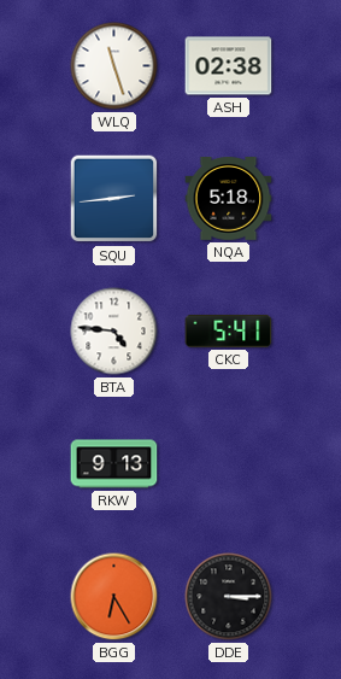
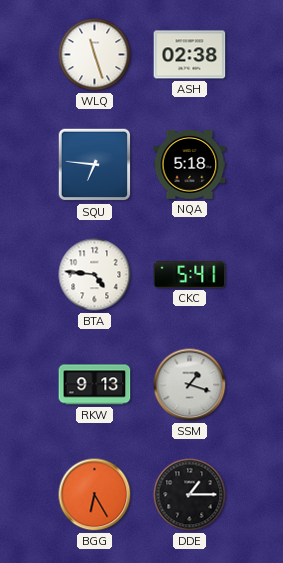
SQU: 2:44 -> 6:46
SSM: none -> 1:18
DDE: 3:15 -> 1:15
